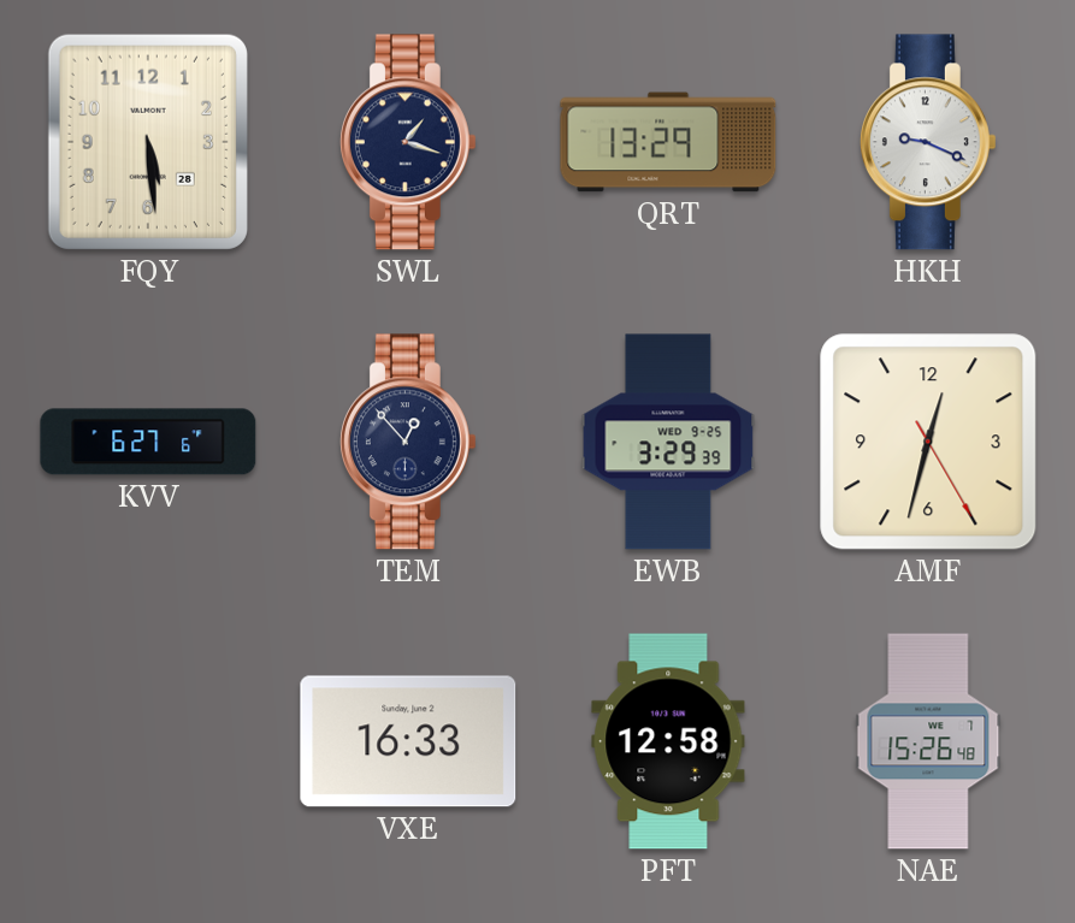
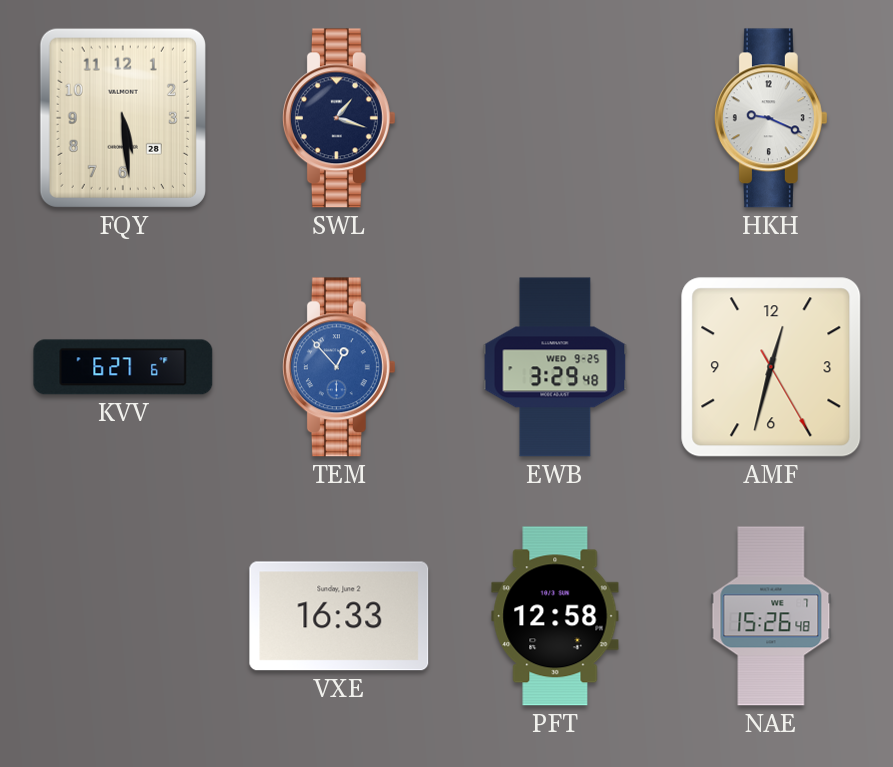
QRT: 13:29 -> none
TEM dial: navy -> blue
EWB: 3:29:39 -> 3:29:48
